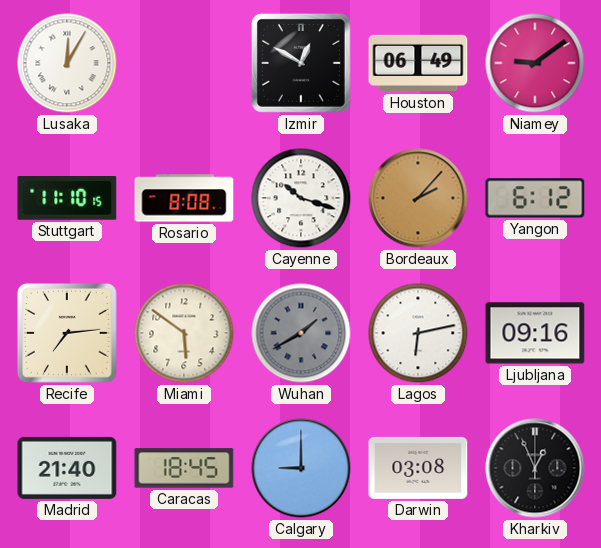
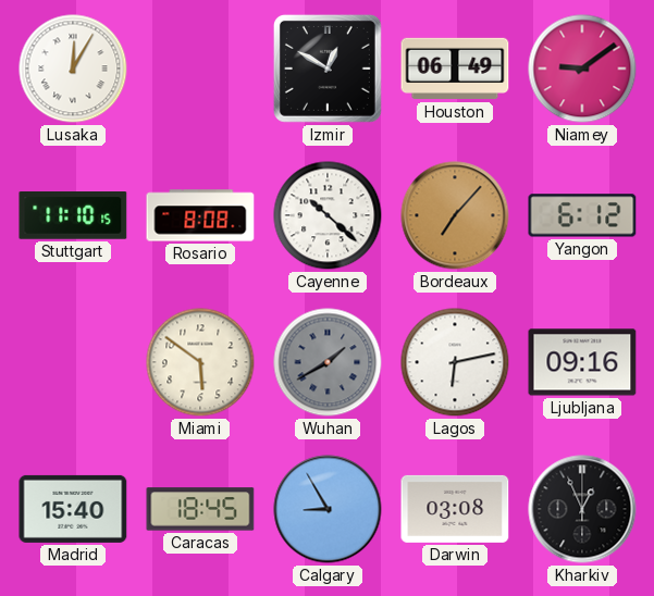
Cayenne: 10:18 -> 10:22
Bordeaux: 2:07 -> 7:07
Recife: 7:14 -> none
Madrid: 21:40 -> 15:40
Calgary: 9:00 -> 8:55
